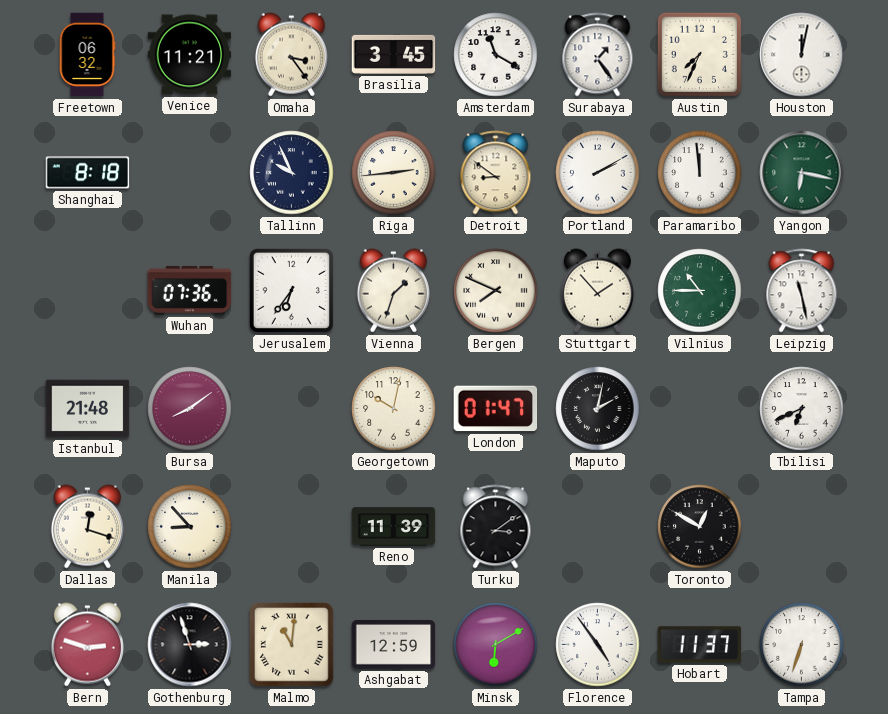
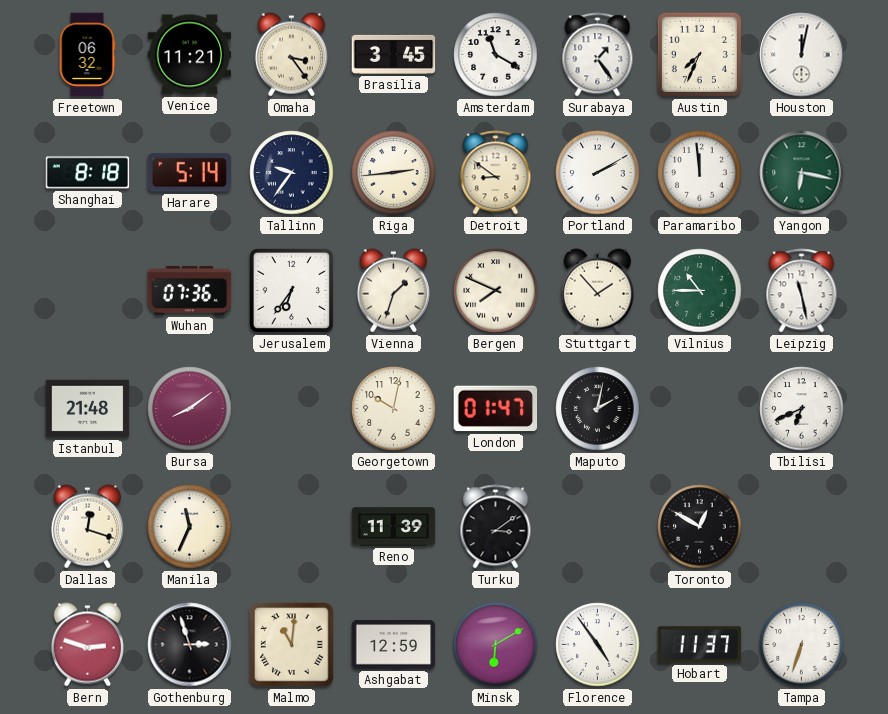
Harare: none -> 5:14
Tallinn: 9:56 -> 9:36
Manila: 8:53 -> 11:34
